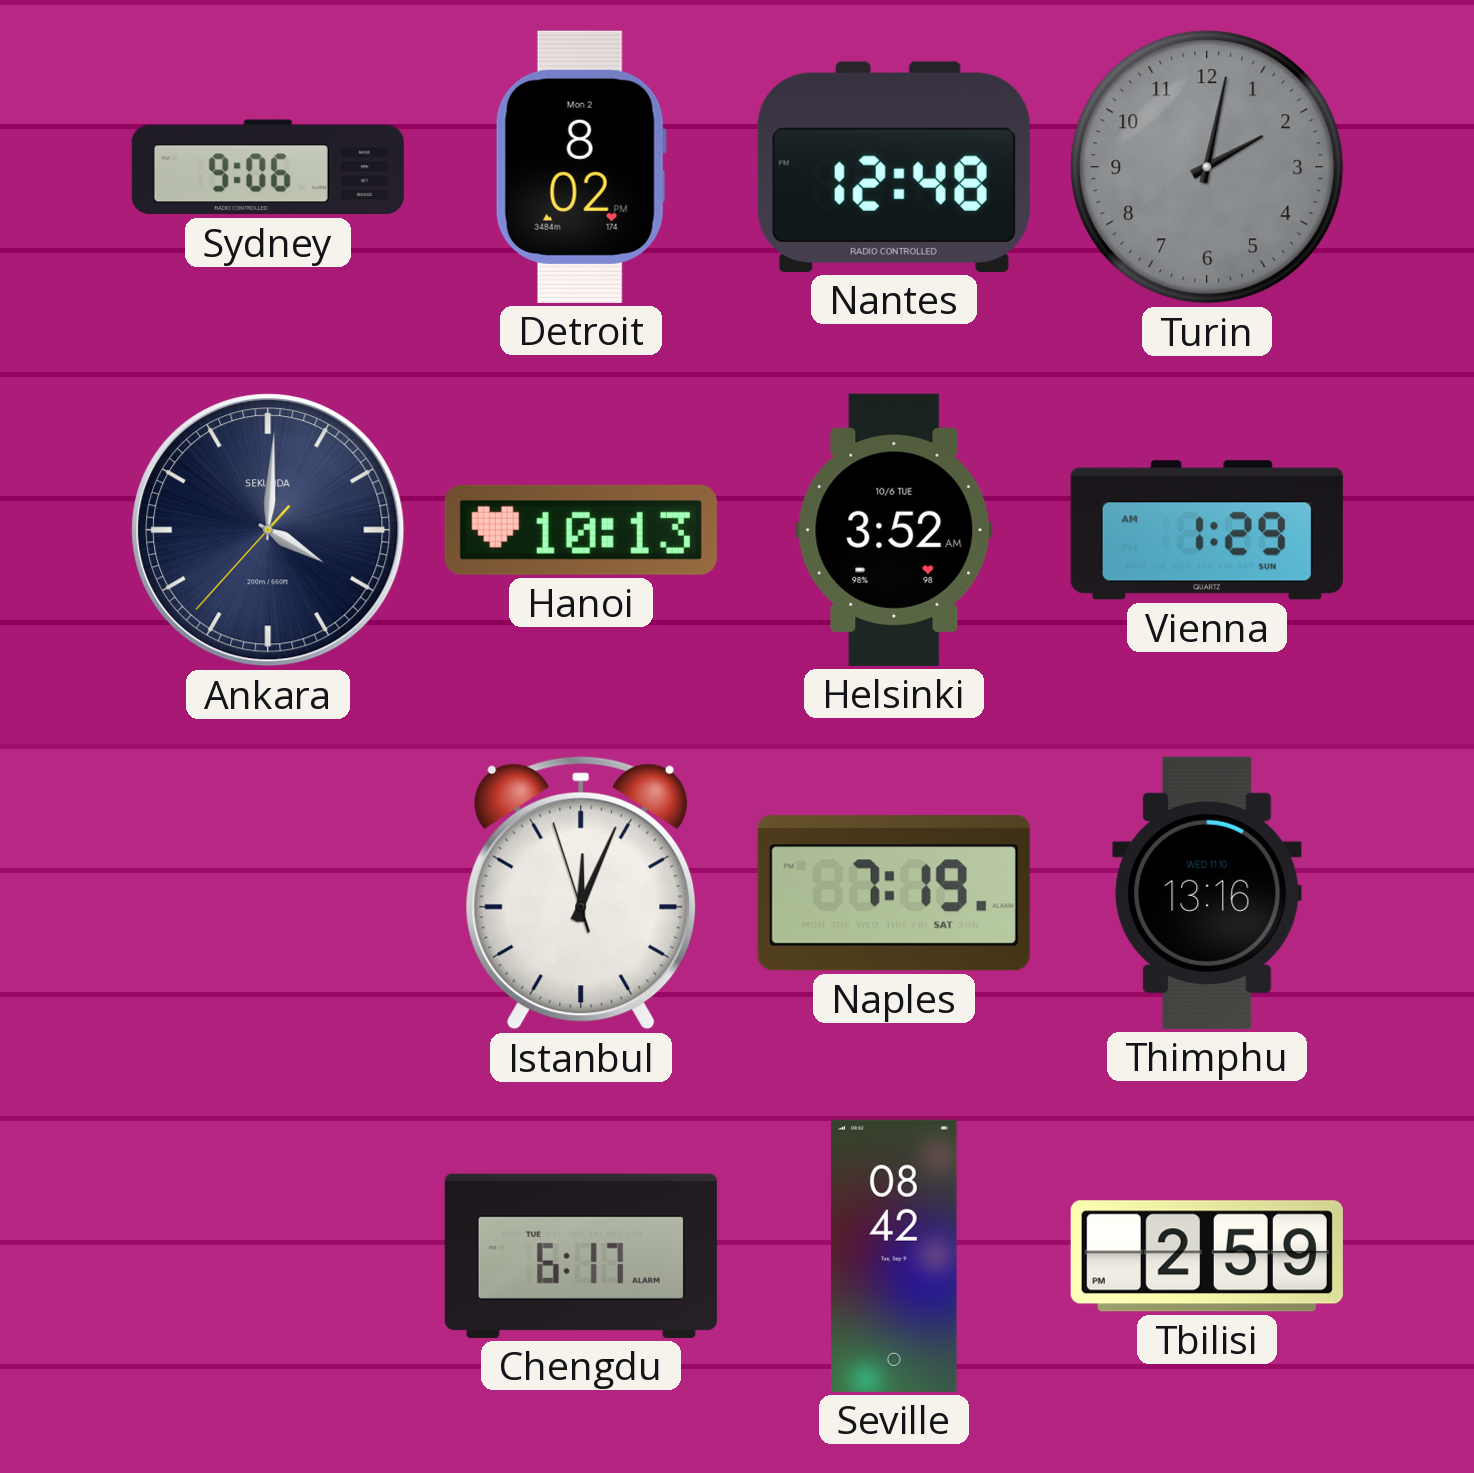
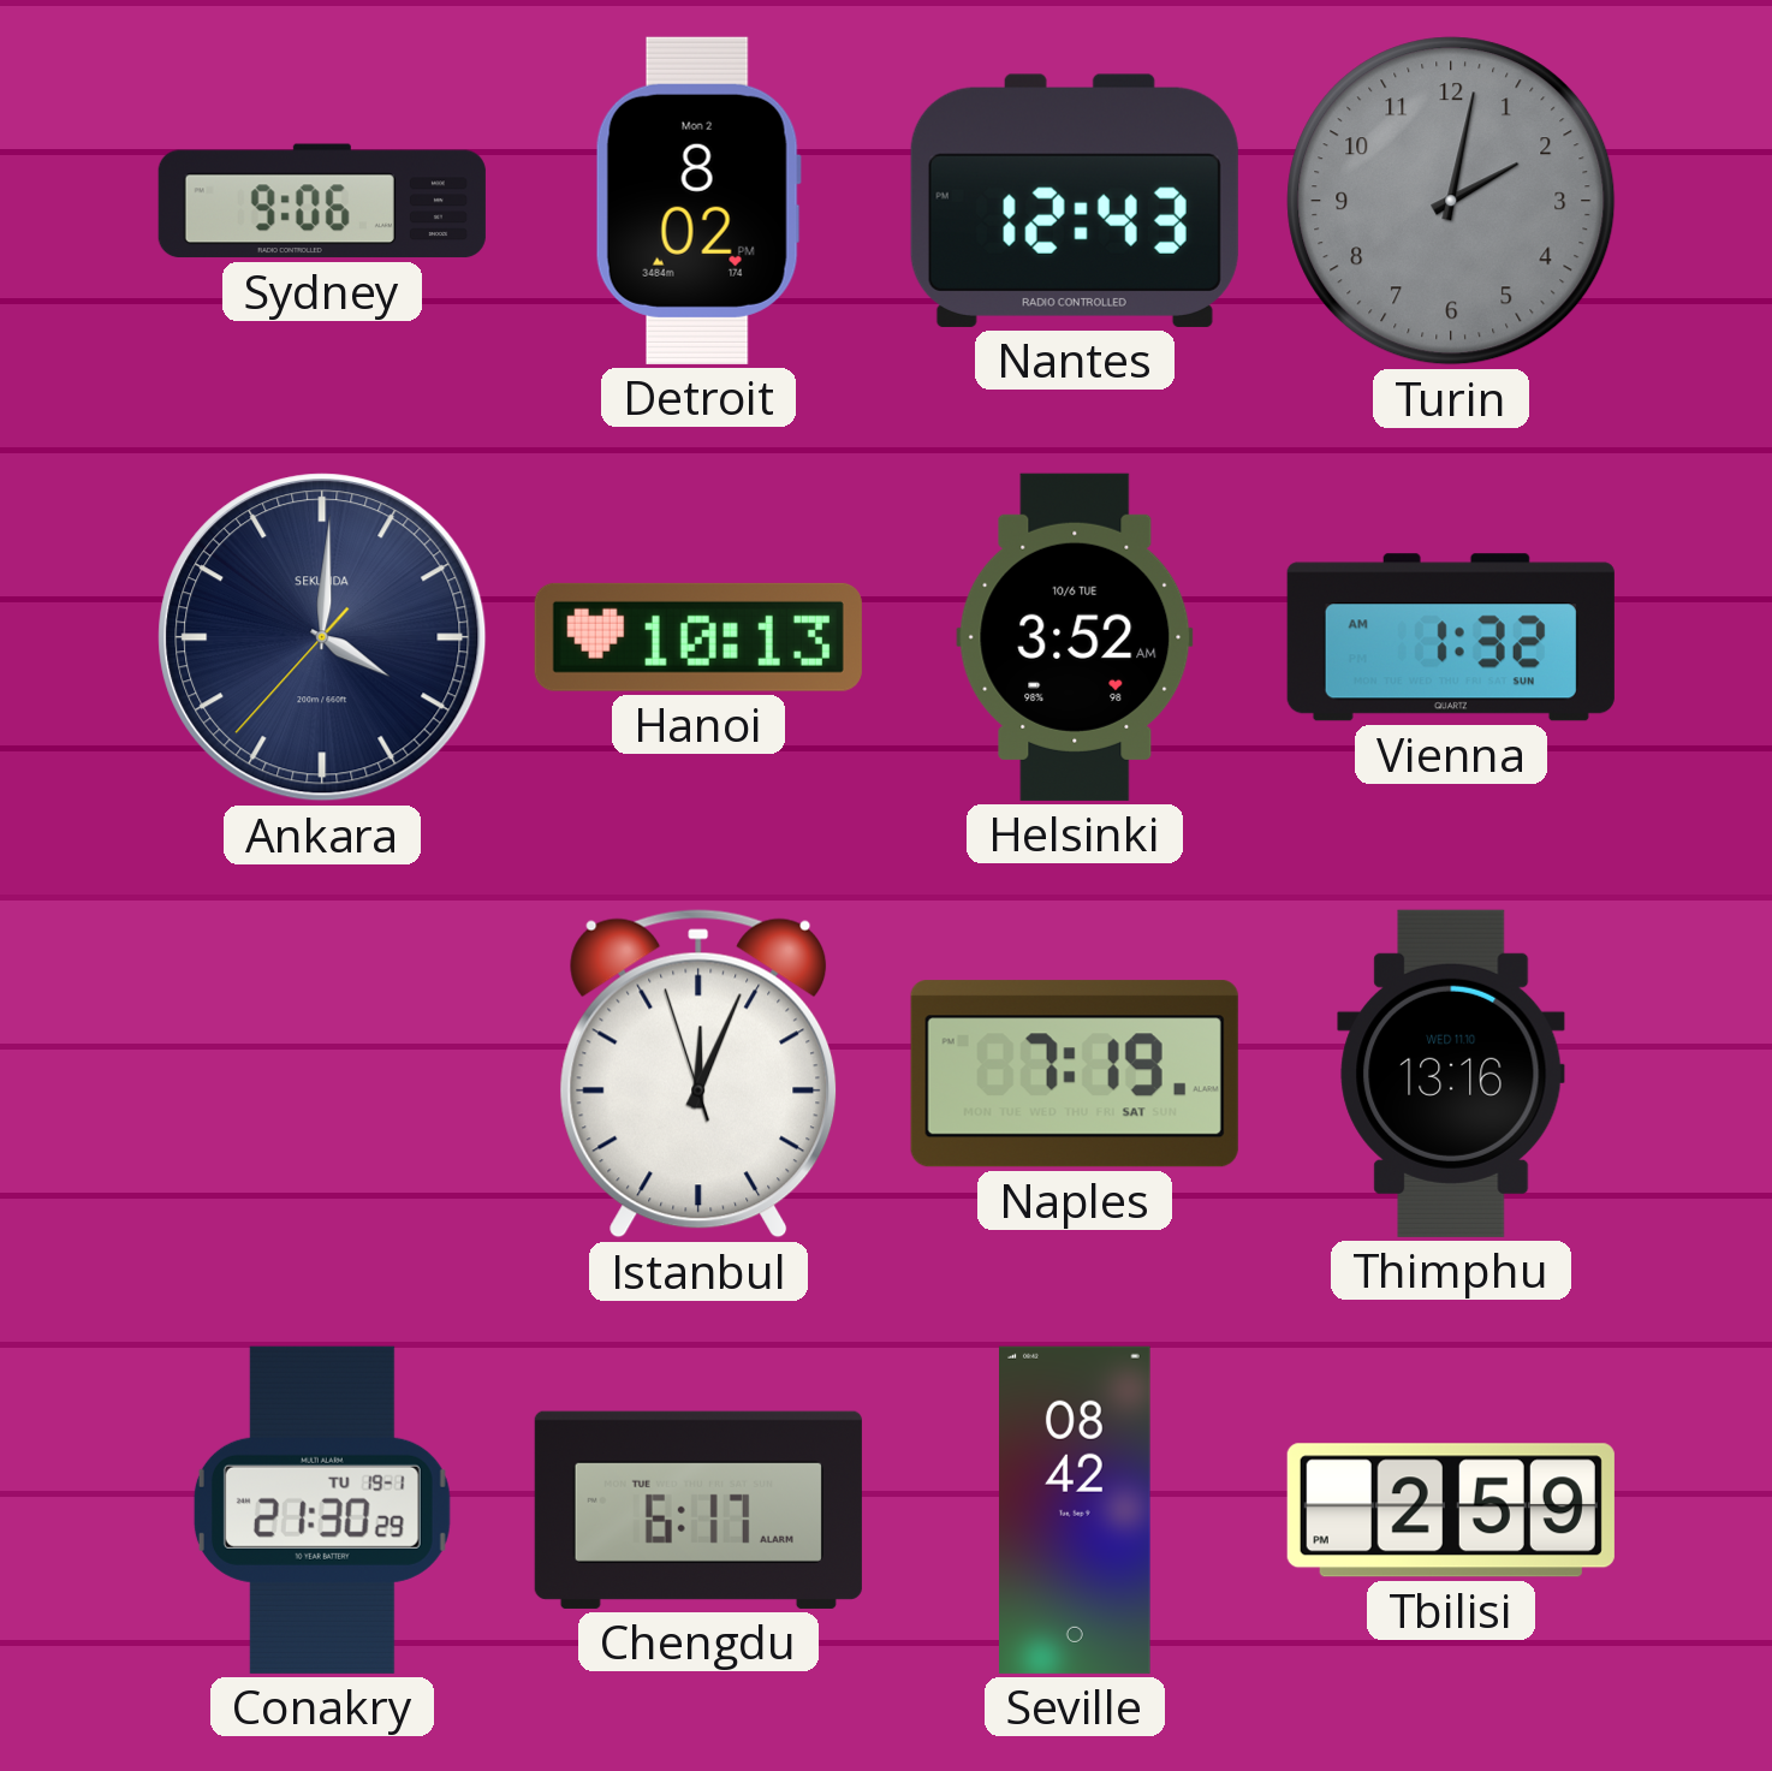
Nantes: 12:48 -> 12:43
Vienna: 1:29 -> 1:32
Conakry: none -> 21:30
